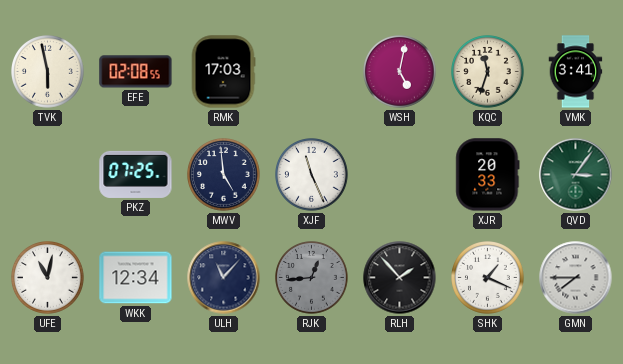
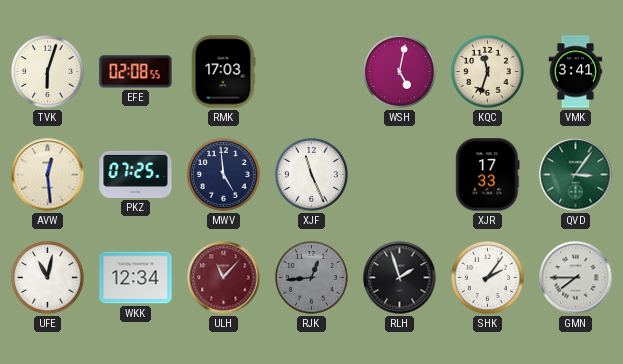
TVK: 5:58 -> 6:03
AVW: none -> 12:29
XJR: 20:33 -> 17:33
ULH dial: navy -> burgundy
RLH: 1:53 -> 1:57
SHK: 1:19 -> 2:06
